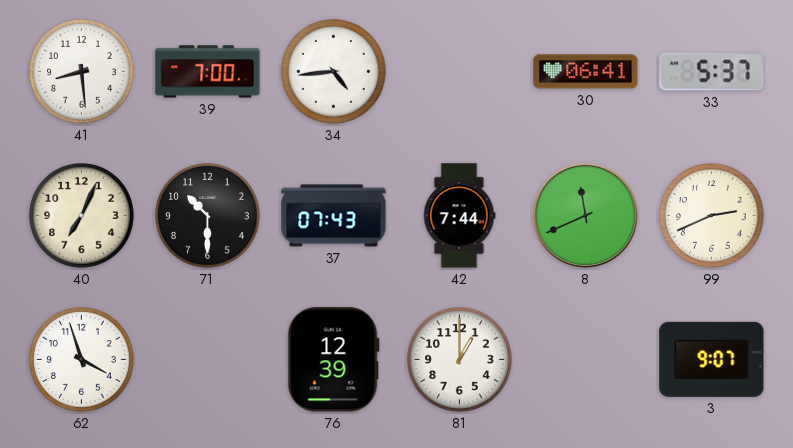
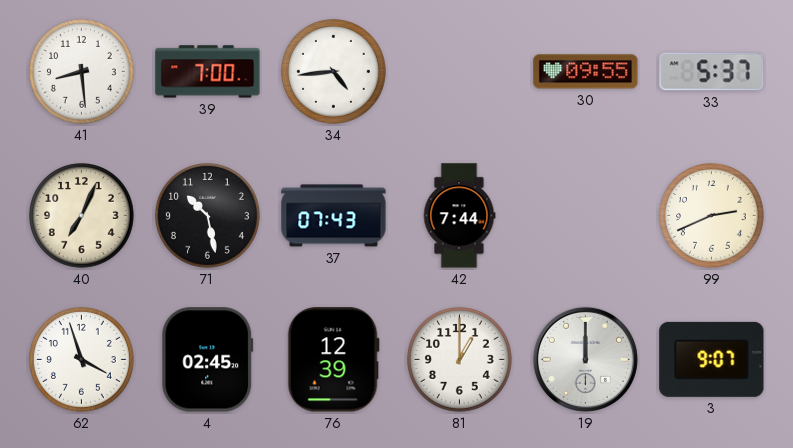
30: 06:41 -> 09:55
71: 10:30 -> 10:28
8: 11:41 -> none
4: none -> 02:45
19: none -> 12:00
